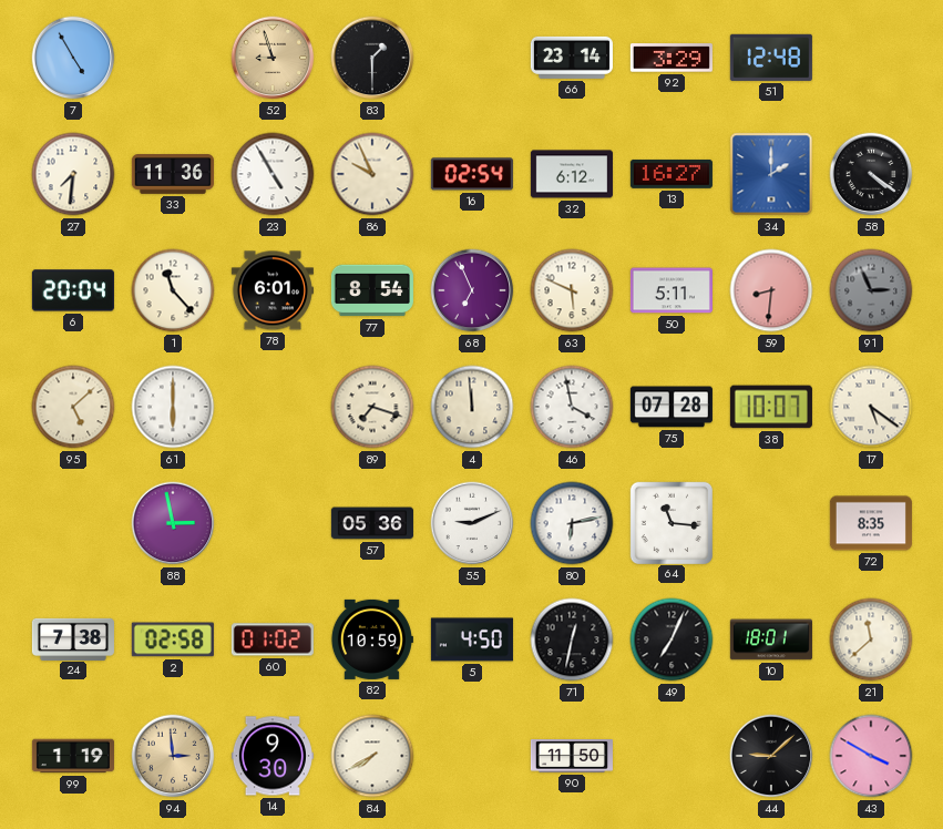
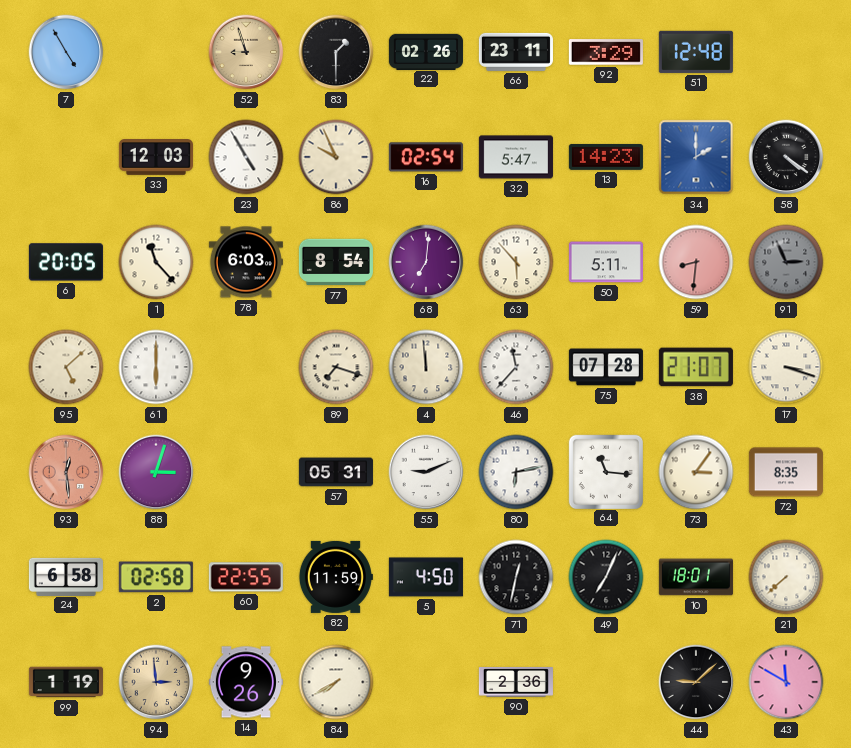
22: none -> 02:26
66: 23:14 -> 23:11
27: 7:31 -> none
33: 11:36 -> 12:03
32: 6:12 -> 5:47
13: 16:27 -> 14:23
6: 20:04 -> 20:05
78: 6:01 -> 6:03
68: 6:56 -> 7:01
63: 5:49 -> 5:53
46: 3:58 -> 11:37
38: 10:07 -> 21:07
17: 5:21 -> 3:18
93: none -> 12:29
88: 2:58 -> 3:03
57: 05:36 -> 05:31
73: none -> 3:06
24: 7:38 -> 6:58
60: 01:02 -> 22:55
82: 10:59 -> 11:59
21: 11:38 -> 7:38
14: 9:30 -> 9:26
90: 11:50 -> 2:36
43: 3:50 -> 11:50
